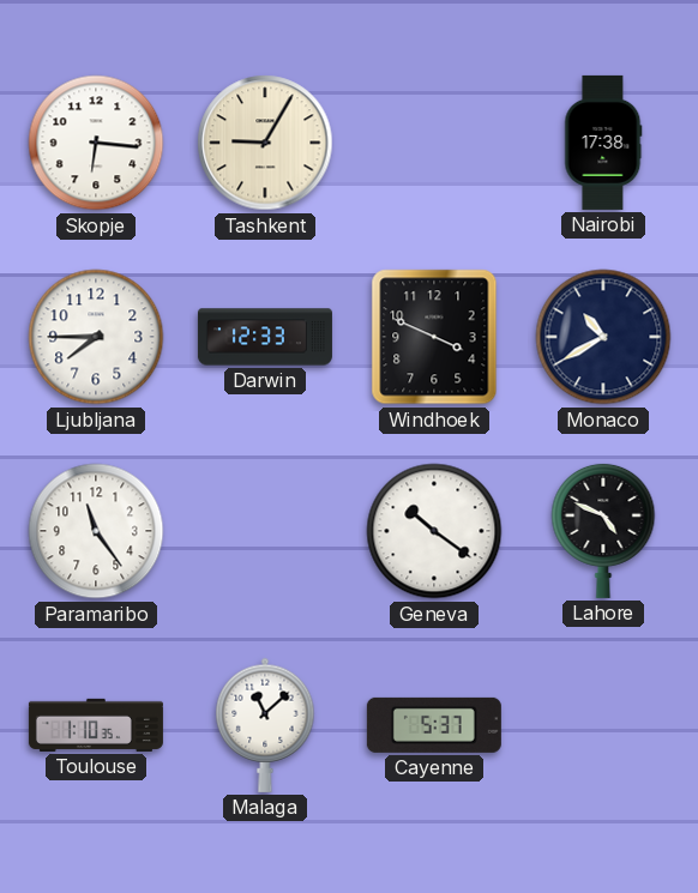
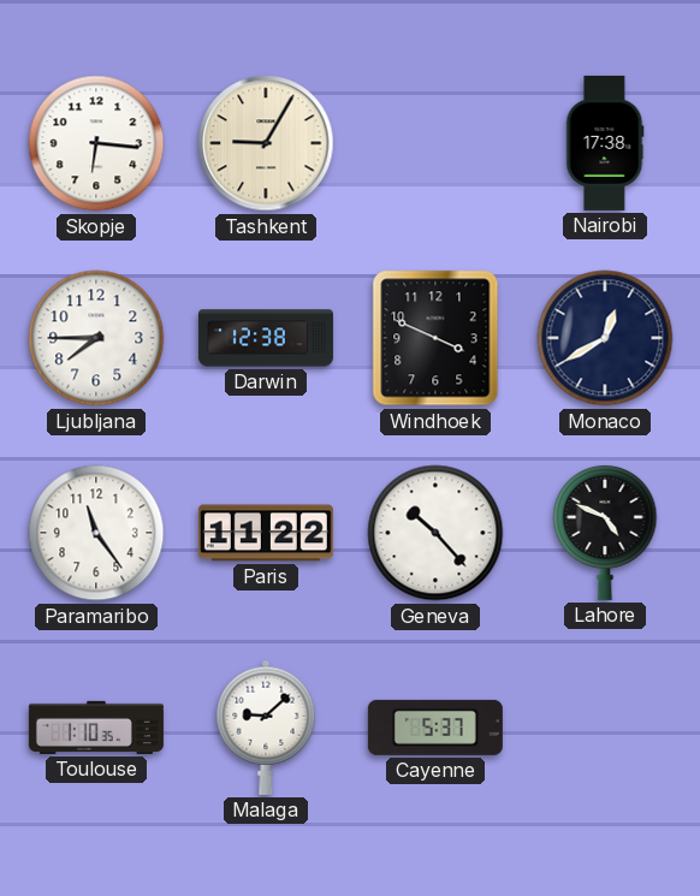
Darwin: 12:33 -> 12:38
Monaco: 10:40 -> 12:40
Paris: none -> 11:22
Geneva: 10:21 -> 10:23
Malaga: 11:08 -> 9:08
